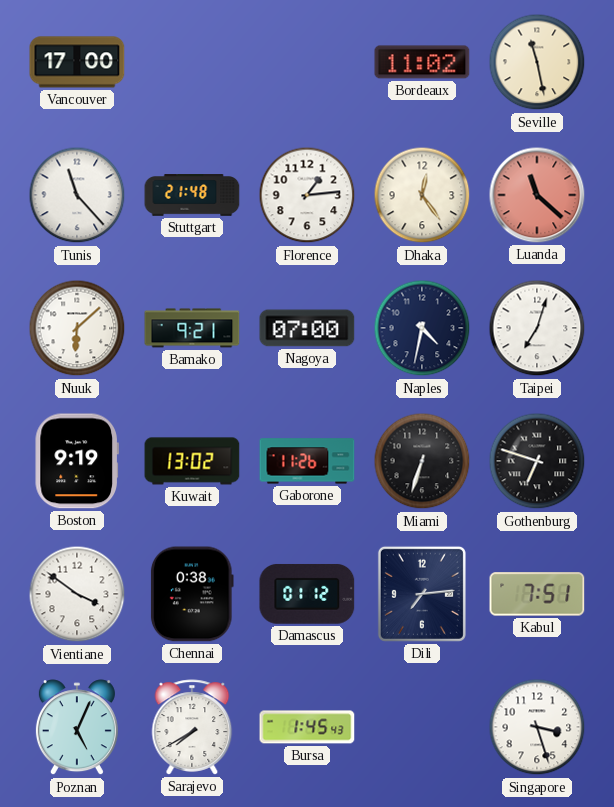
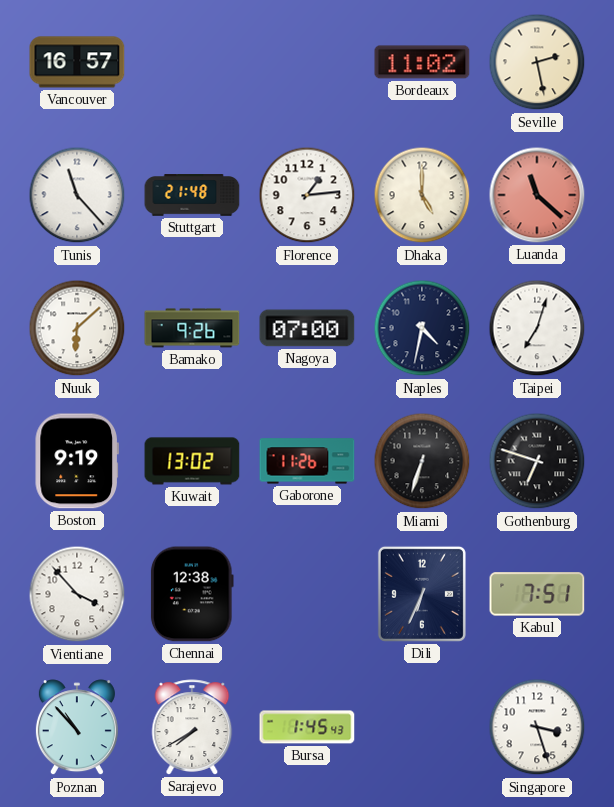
Vancouver: 17:00 -> 16:57
Seville: 11:28 -> 2:28
Dhaka: 12:24 -> 5:00
Bamako: 9:21 -> 9:26
Vientiane: 3:51 -> 3:53
Chennai: 0:38 -> 12:38
Damascus: 01:12 -> none
Dili: 7:14 -> 6:34
Poznan: 5:04 -> 10:53
